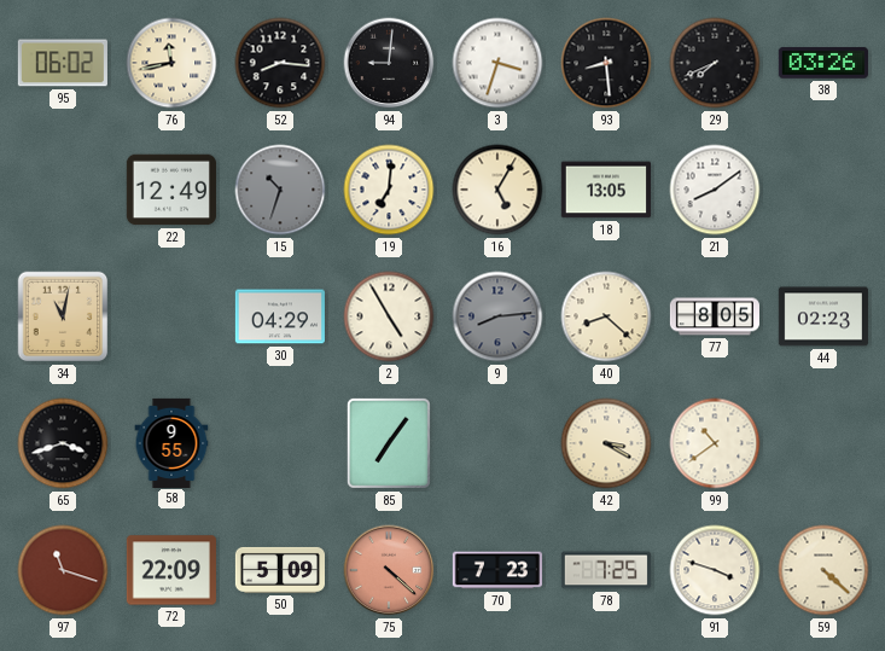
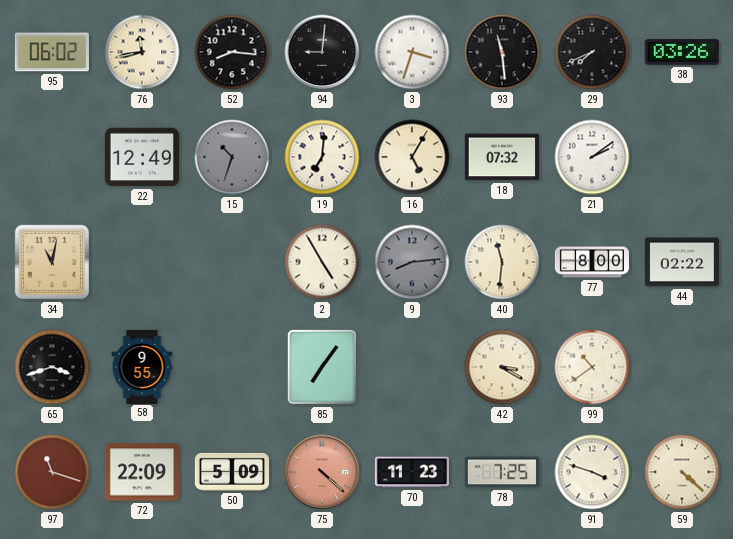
93: 8:29 -> 11:29
18: 13:05 -> 07:32
21: 8:09 -> 2:09
30: 04:29 -> none
40: 8:22 -> 11:31
77: 8:05 -> 8:00
44: 02:23 -> 02:22
70: 7:23 -> 11:23
